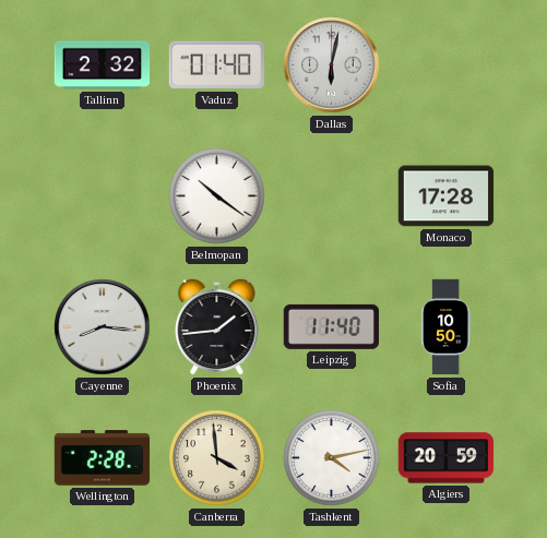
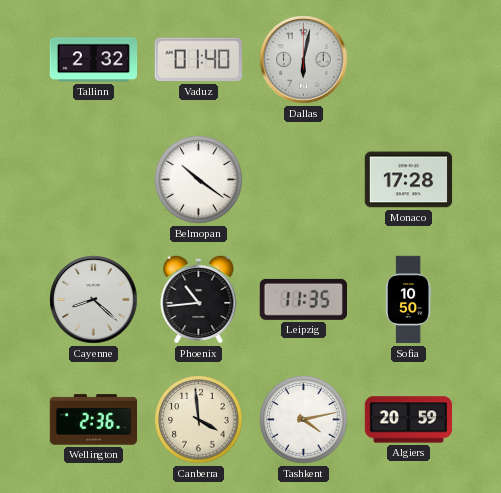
Cayenne: 8:16 -> 8:22
Phoenix: 1:44 -> 10:44
Leipzig: 11:40 -> 11:35
Wellington: 2:28 -> 2:36
